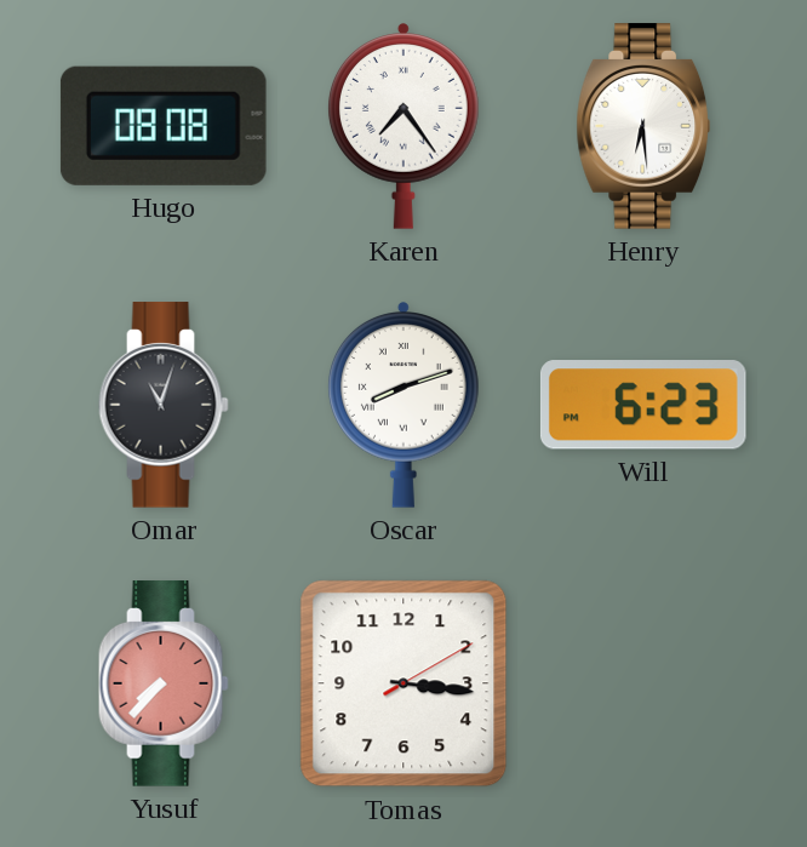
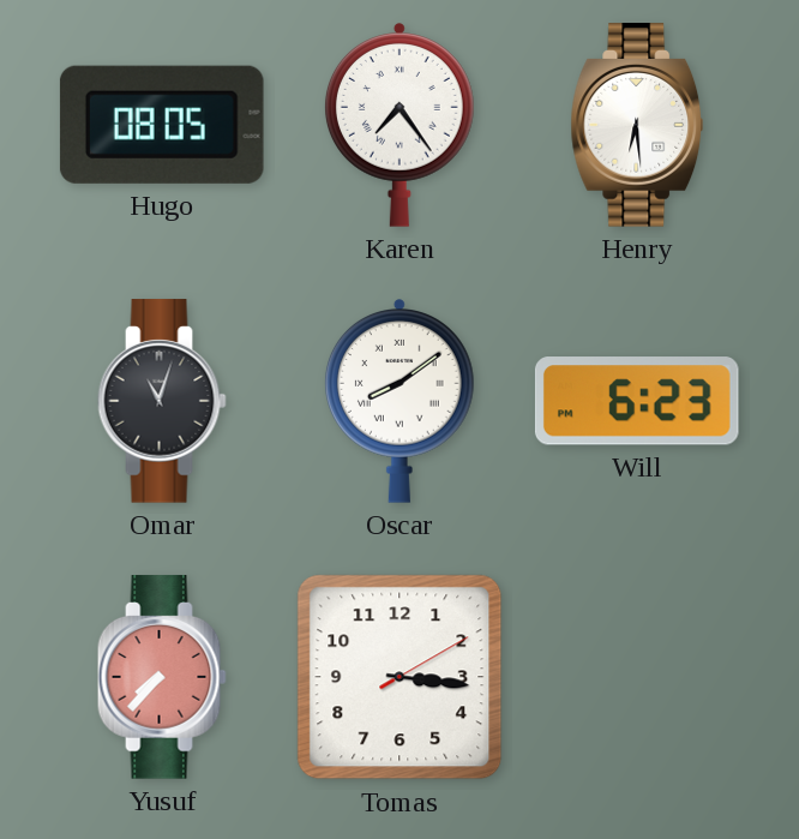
Hugo: 08:08 -> 08:05
Oscar: 8:12 -> 8:09
